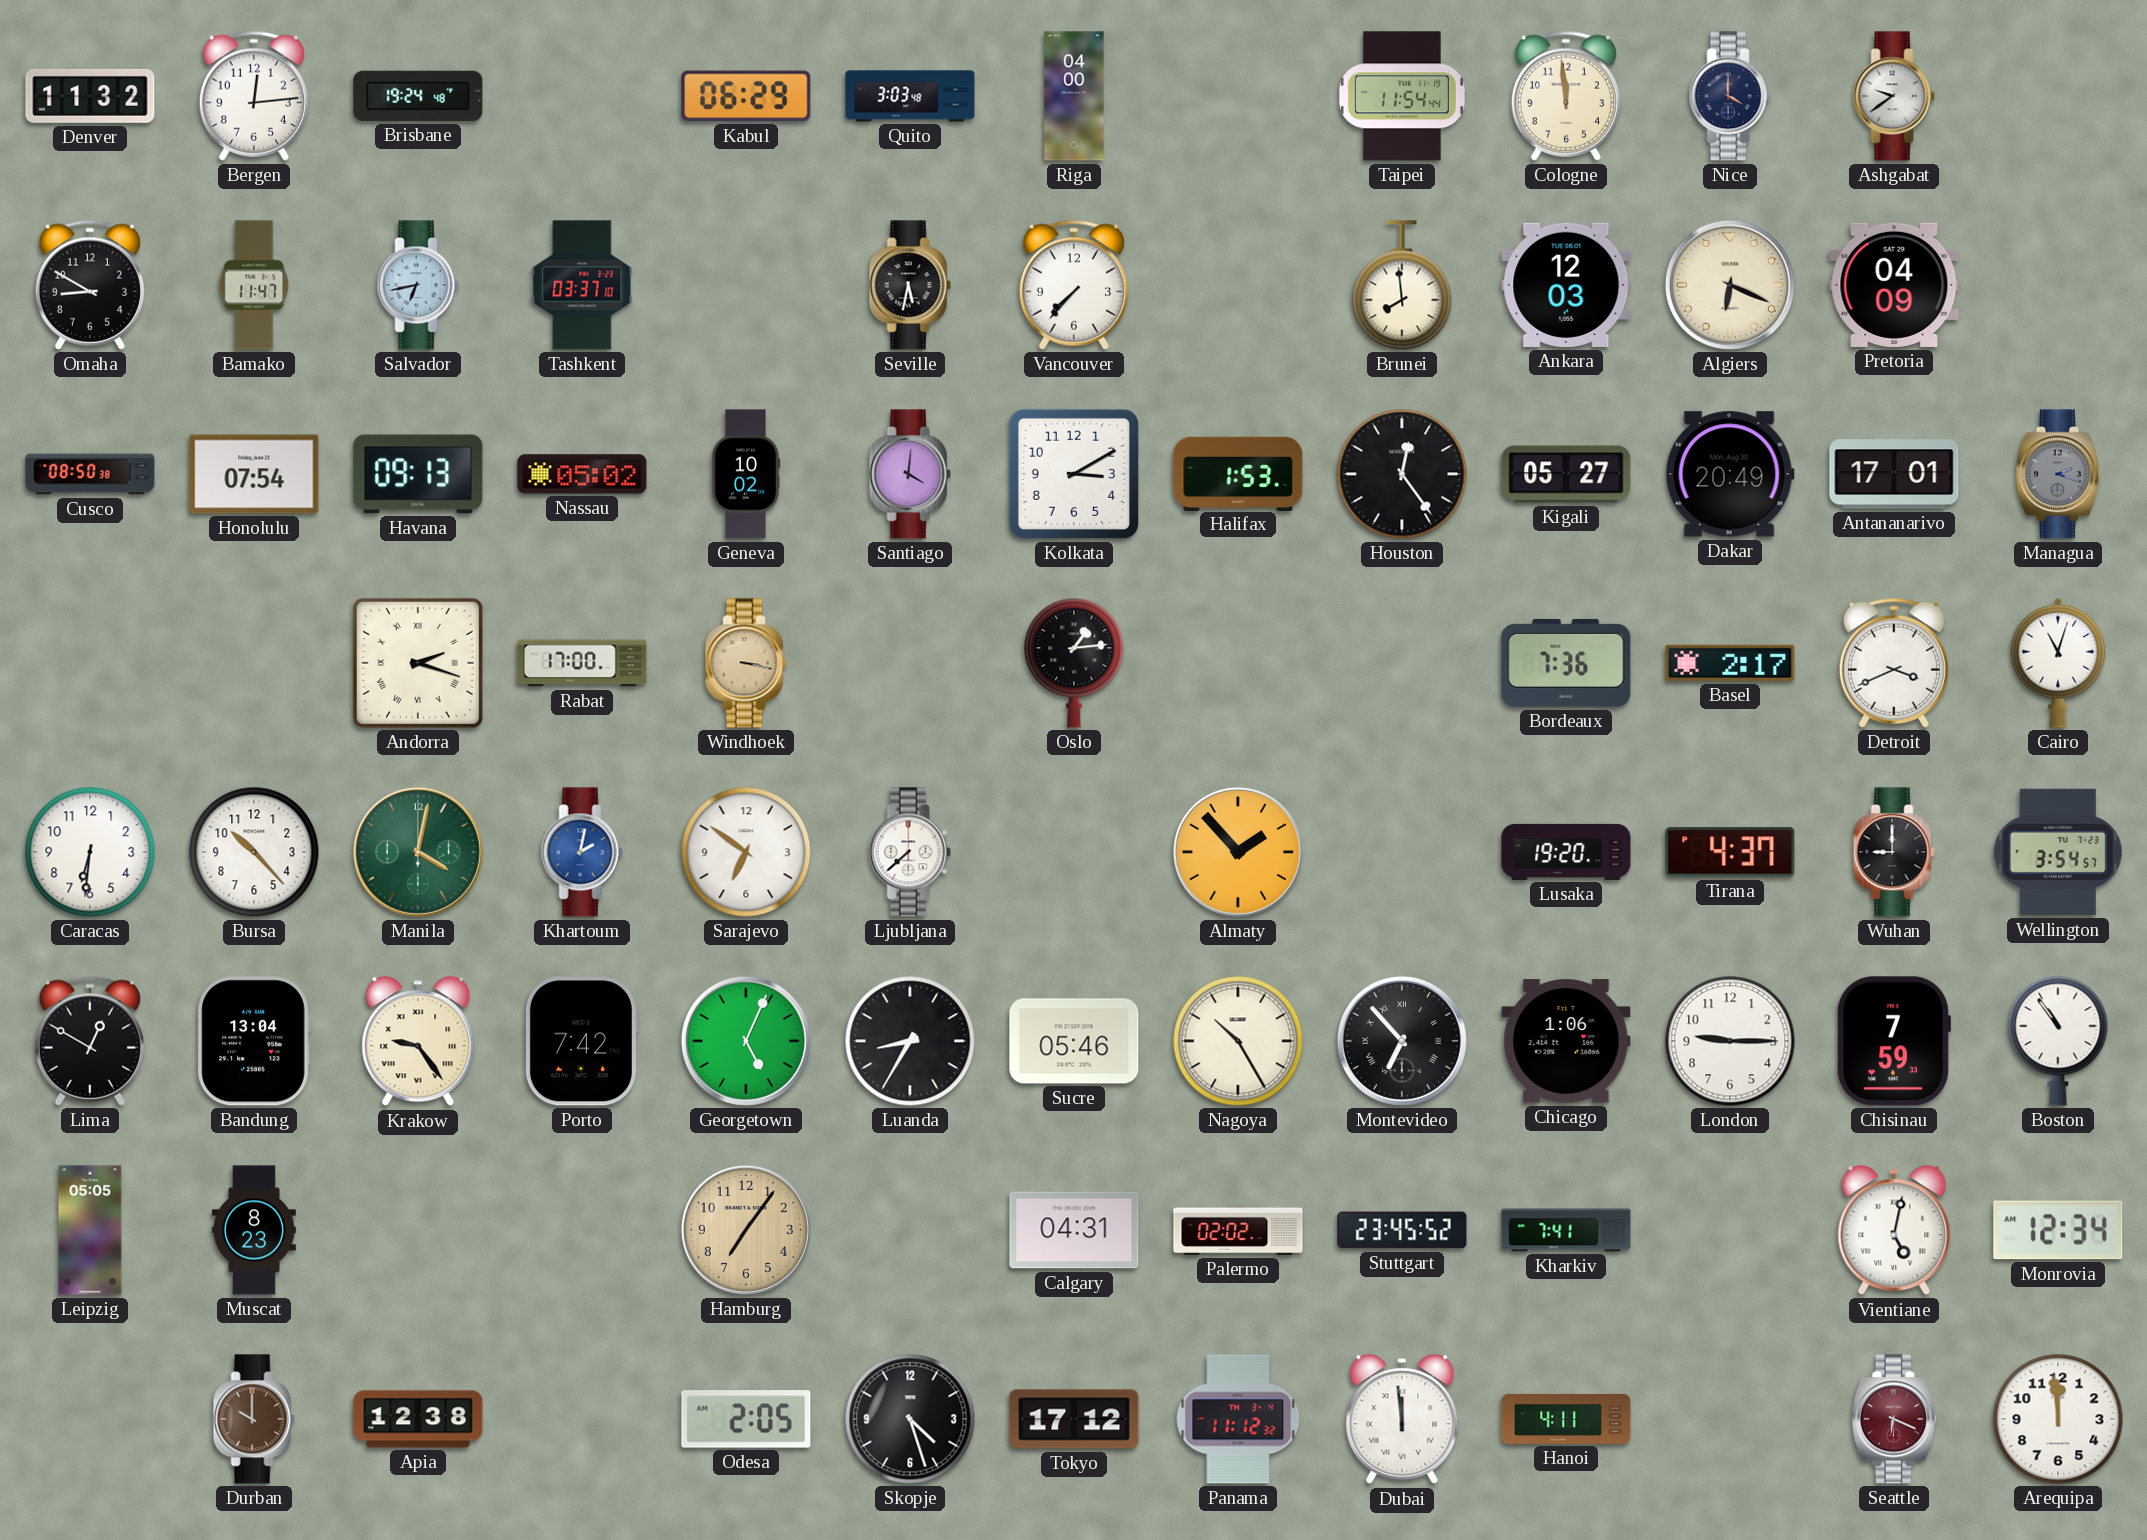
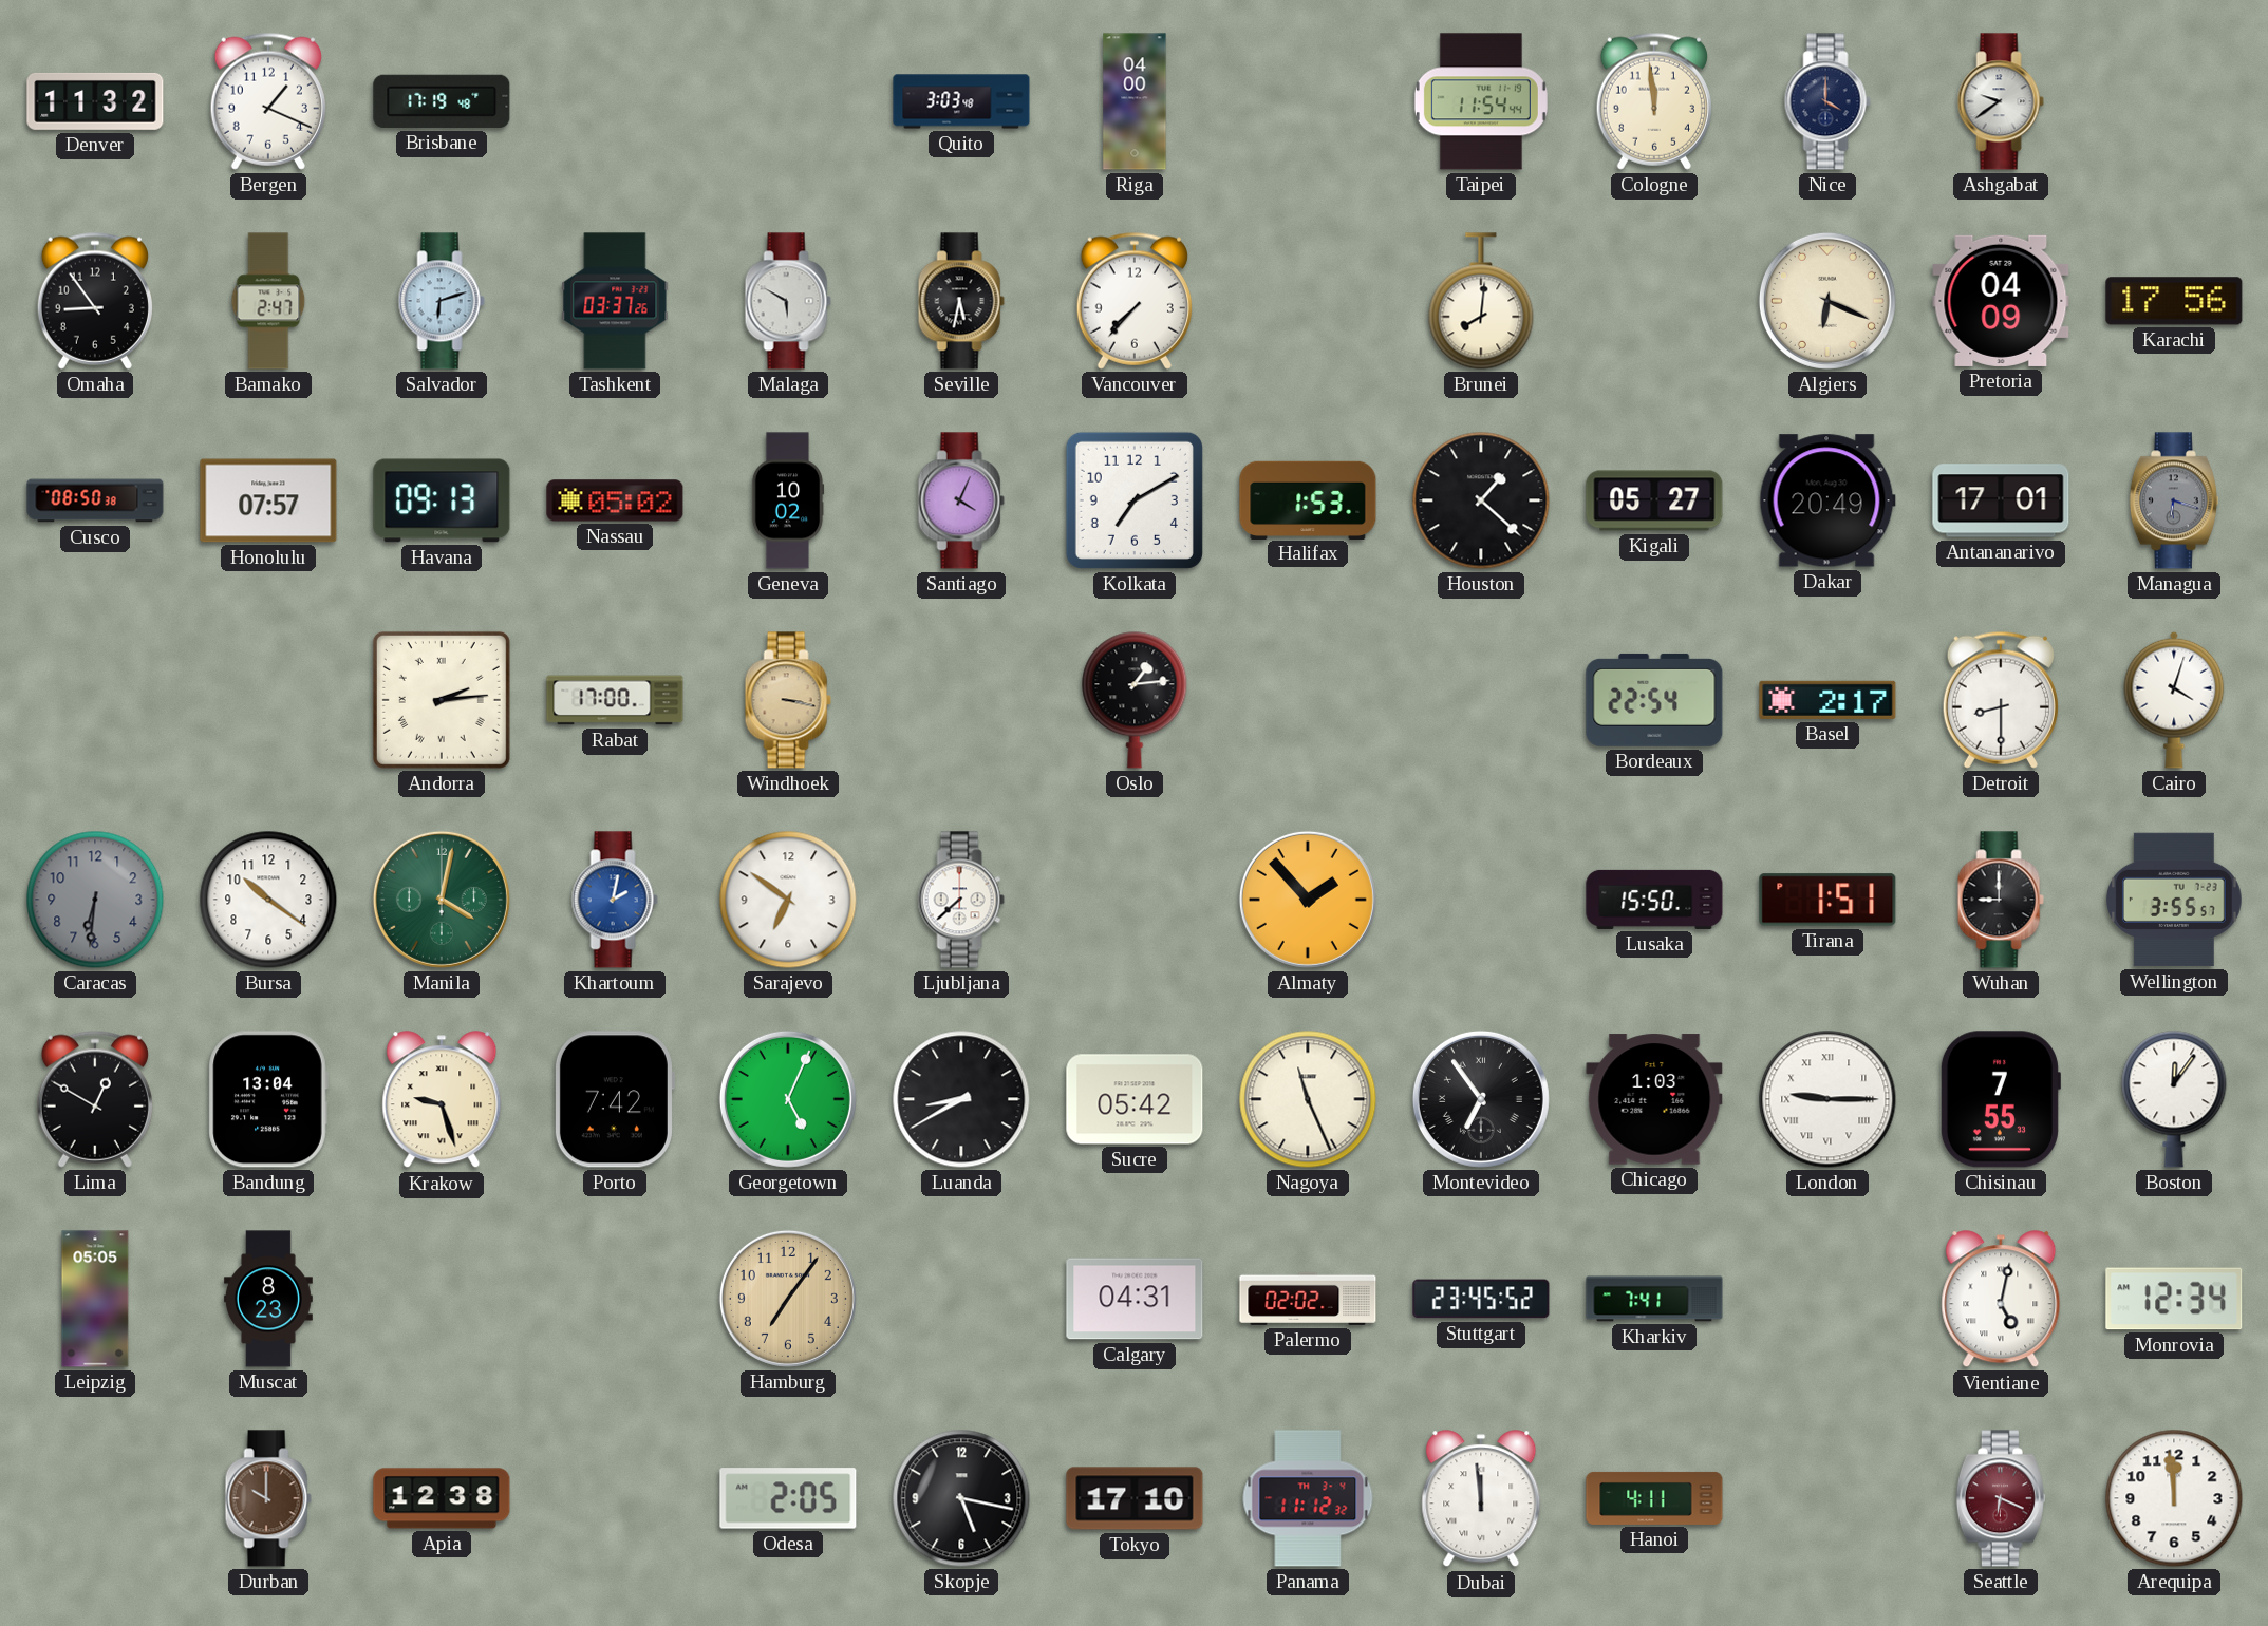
Bergen: 12:14 -> 1:19
Brisbane: 19:24 -> 17:19
Kabul: 06:29 -> none
Omaha: 8:50 -> 8:54
Bamako: 11:47 -> 2:47
Salvador: 6:43 -> 6:12
Tashkent: 03:37:10 -> 03:37:26
Malaga: none -> 5:50
Brunei: 7:59 -> 8:01
Ankara: 12:03 -> none
Karachi: none -> 17:56
Honolulu: 07:54 -> 07:57
Santiago: 4:01 -> 4:04
Kolkata: 3:10 -> 7:10
Houston: 12:24 -> 1:22
Managua: 2:18 -> 6:18
Andorra: 2:18 -> 2:14
Bordeaux: 7:36 -> 22:54
Detroit: 3:41 -> 8:30
Cairo: 11:03 -> 4:03
Caracas dial: white -> grey
Bursa: 10:23 -> 10:21
Lusaka: 19:20 -> 15:50
Tirana: 4:37 -> 1:51
Wellington: 3:54 -> 3:55
Krakow: 9:24 -> 9:27
Luanda: 8:35 -> 8:40
Sucre: 05:46 -> 05:42
Nagoya: 10:25 -> 11:26
Montevideo: 6:53 -> 6:54
Chicago: 1:06 -> 1:03
London numerals: Arabic -> Roman
Chisinau: 7:59 -> 7:55
Boston: 10:54 -> 12:06
Skopje: 4:27 -> 5:17
Tokyo: 17:12 -> 17:10
